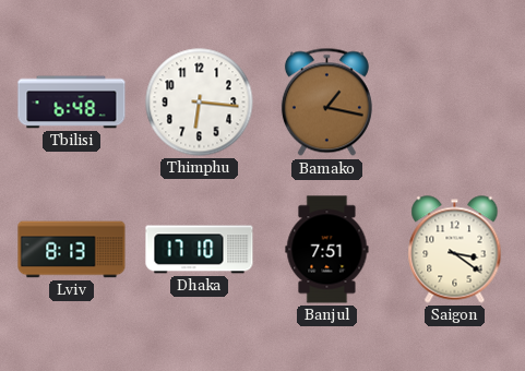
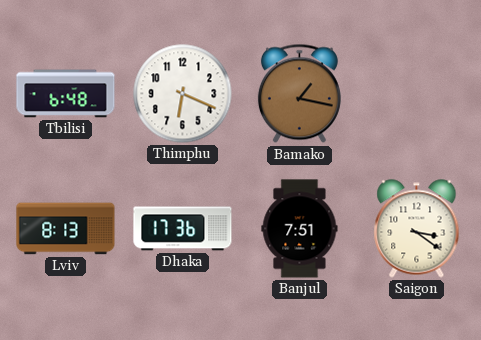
Thimphu: 6:16 -> 6:19
Dhaka: 17:10 -> 17:36
